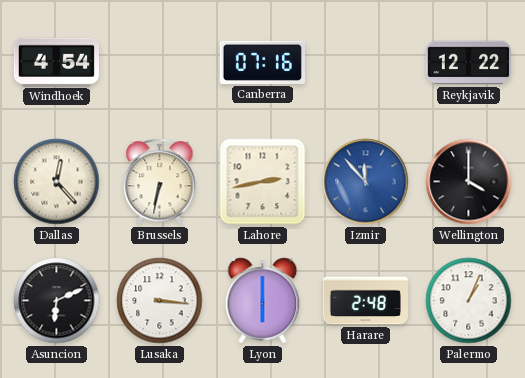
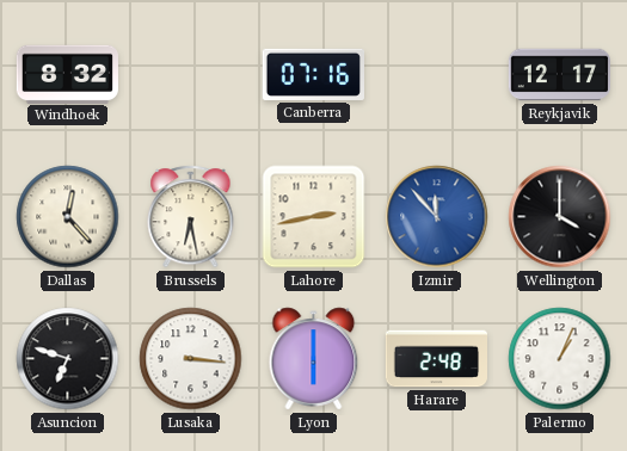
Windhoek: 4:54 -> 8:32
Reykjavik: 12:22 -> 12:17
Brussels: 6:32 -> 6:28
Asuncion: 6:11 -> 6:48
